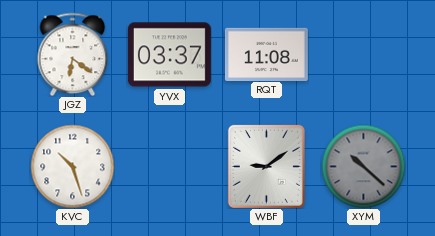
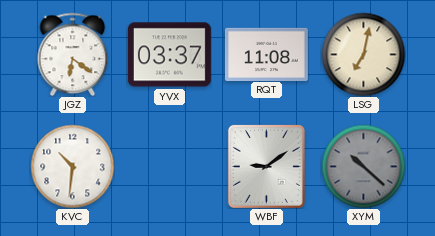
LSG: none -> 7:02
KVC: 10:27 -> 10:31
